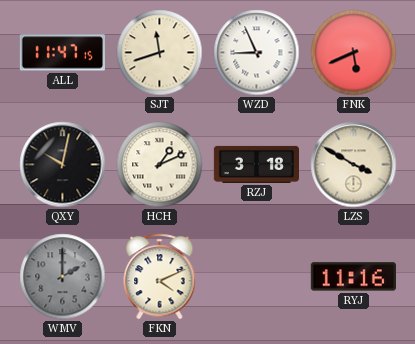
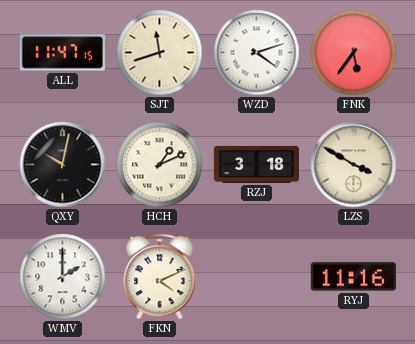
WZD: 8:56 -> 4:12
FNK: 5:41 -> 5:36
WMV dial: grey -> white
